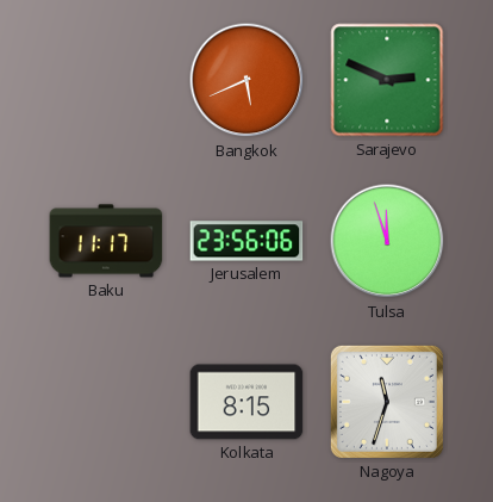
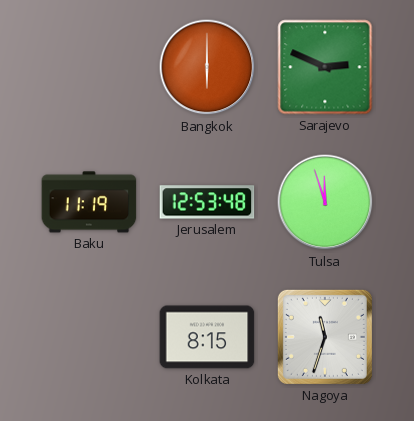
Bangkok: 5:41 -> 6:00
Baku: 11:17 -> 11:19
Jerusalem: 23:56 -> 12:53
